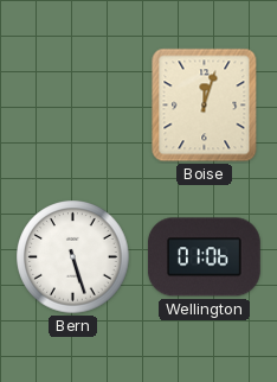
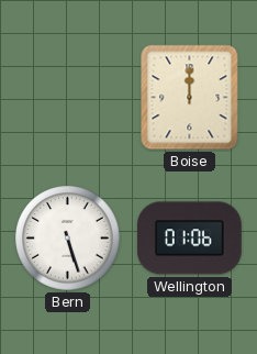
Boise: 12:03 -> 12:00
